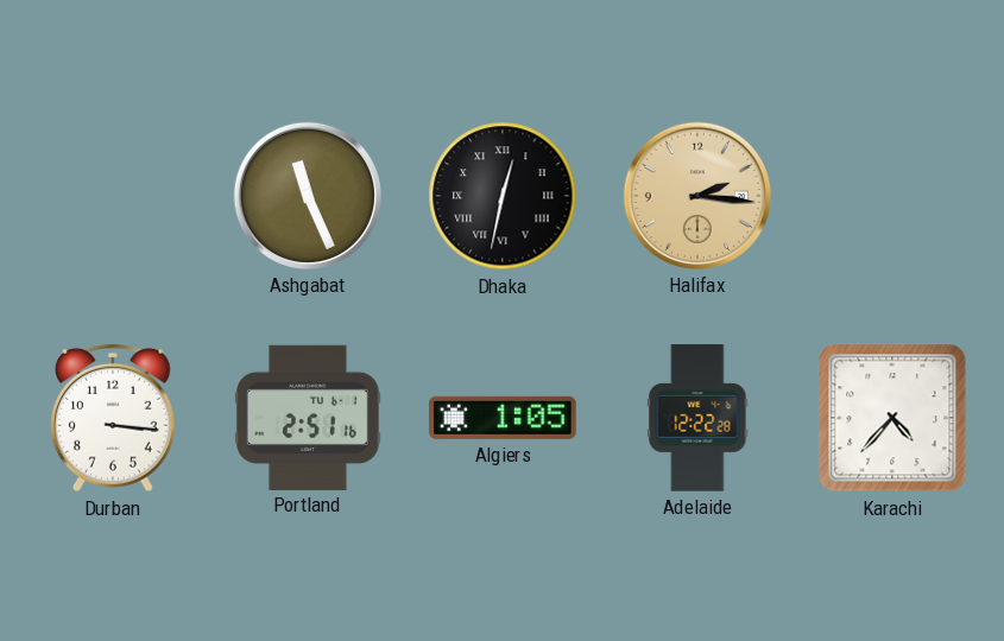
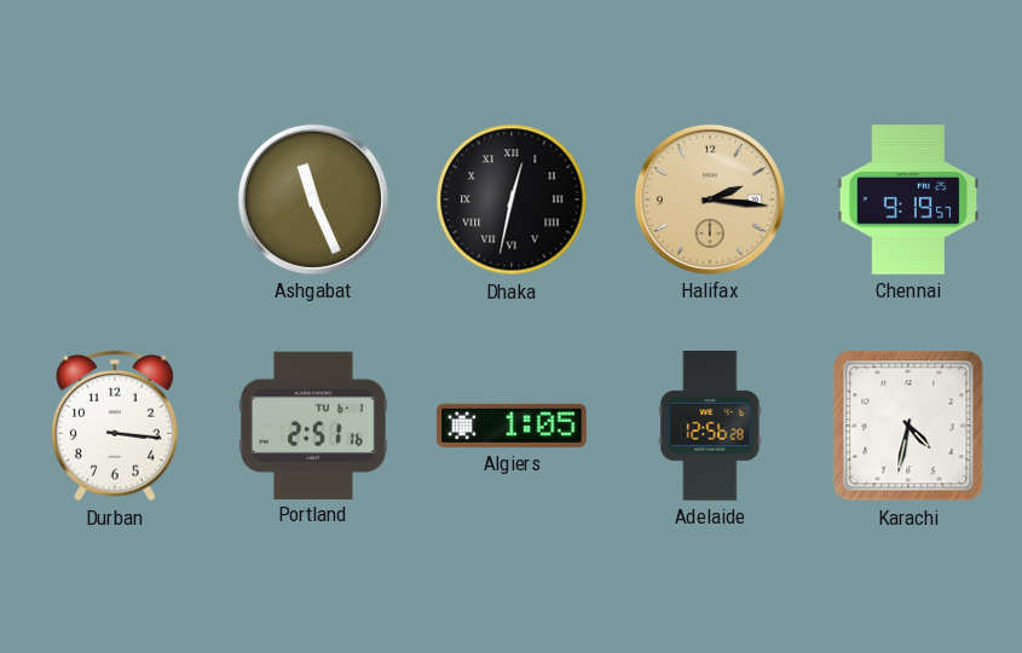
Chennai: none -> 9:19
Adelaide: 12:22 -> 12:56
Karachi: 4:37 -> 4:32
